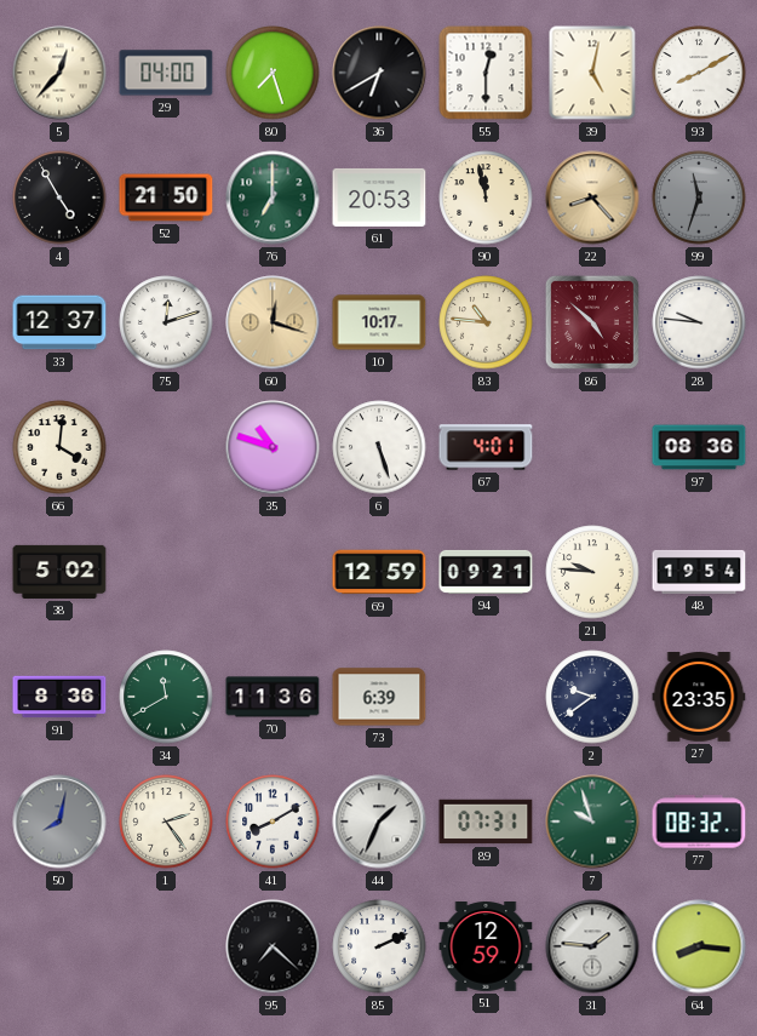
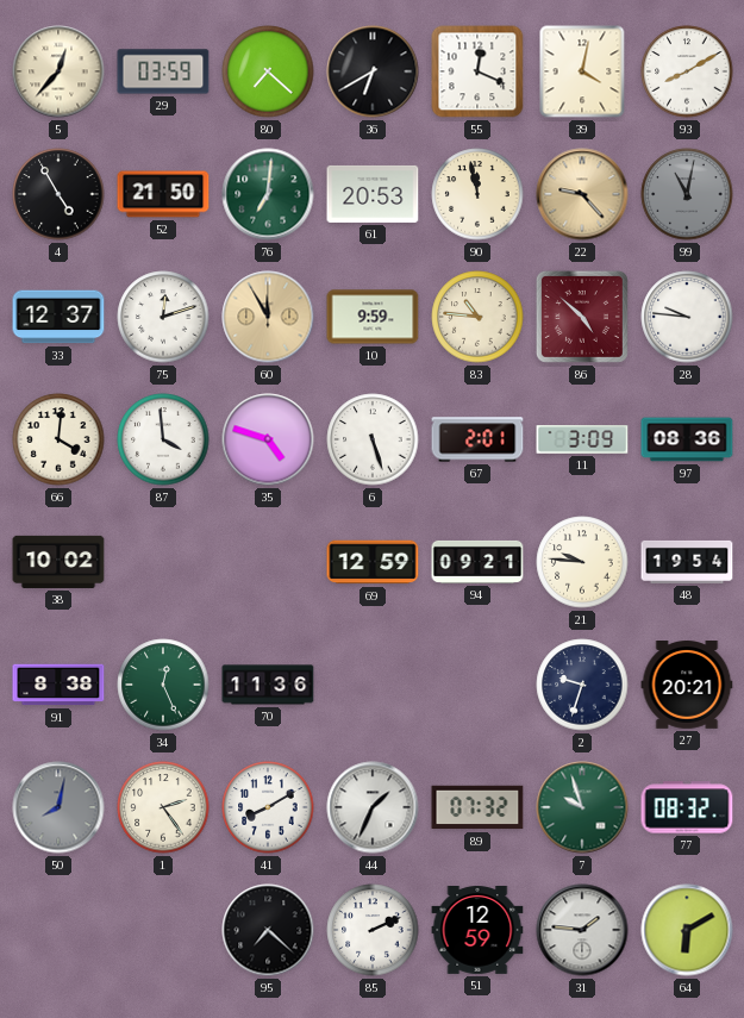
29: 04:00 -> 03:59
80: 7:27 -> 7:22
55: 12:30 -> 12:19
39: 5:02 -> 4:02
76: 7:00 -> 7:01
22: 8:23 -> 9:23
99: 11:33 -> 11:02
60: 12:18 -> 11:55
10: 10:17 -> 9:59
87: none -> 3:59
35: 10:48 -> 4:48
67: 4:01 -> 2:01
11: none -> 3:09
38: 5:02 -> 10:02
91: 8:36 -> 8:38
34: 11:40 -> 12:26
73: 6:39 -> none
2: 9:39 -> 9:33
27: 23:35 -> 20:21
89: 07:31 -> 07:32
64: 8:16 -> 6:10
